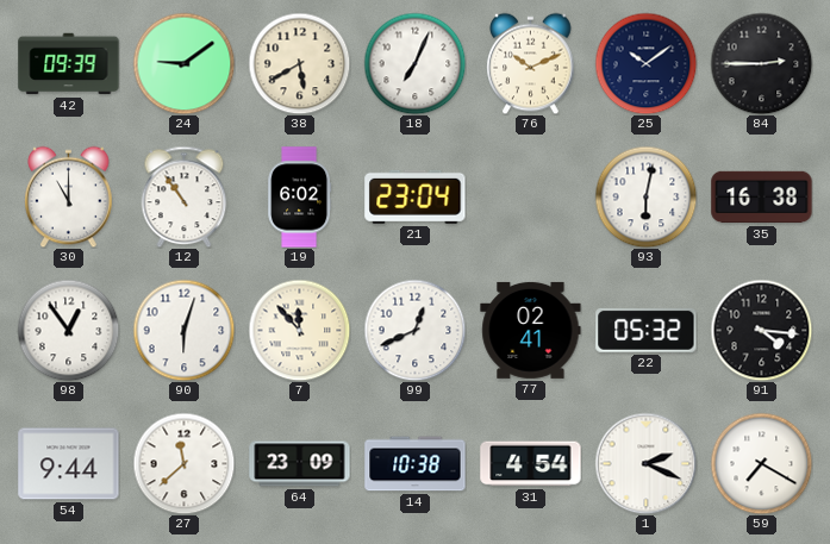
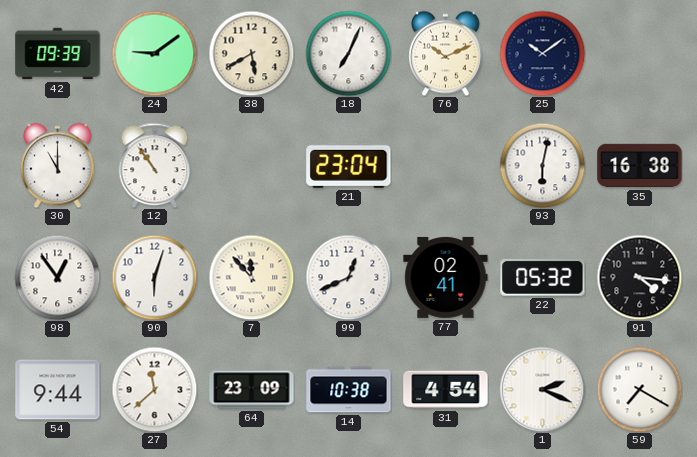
84: 2:45 -> none
19: 6:02 -> none
